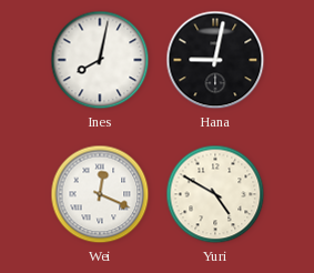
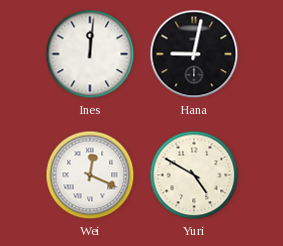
Ines: 8:02 -> 12:01
